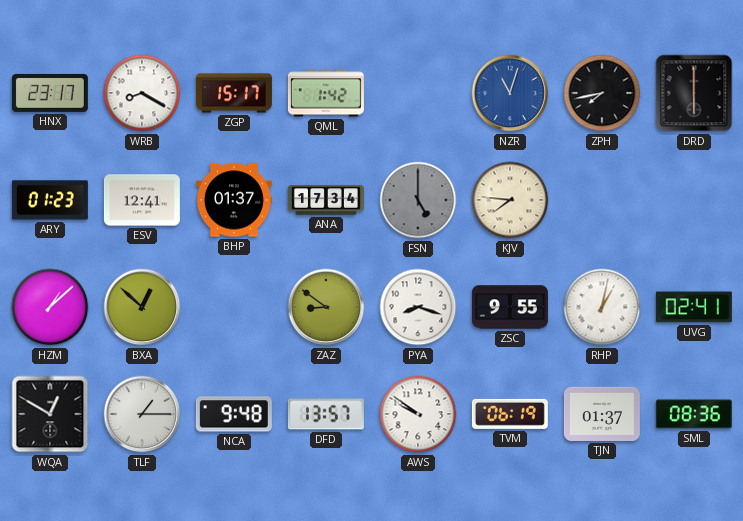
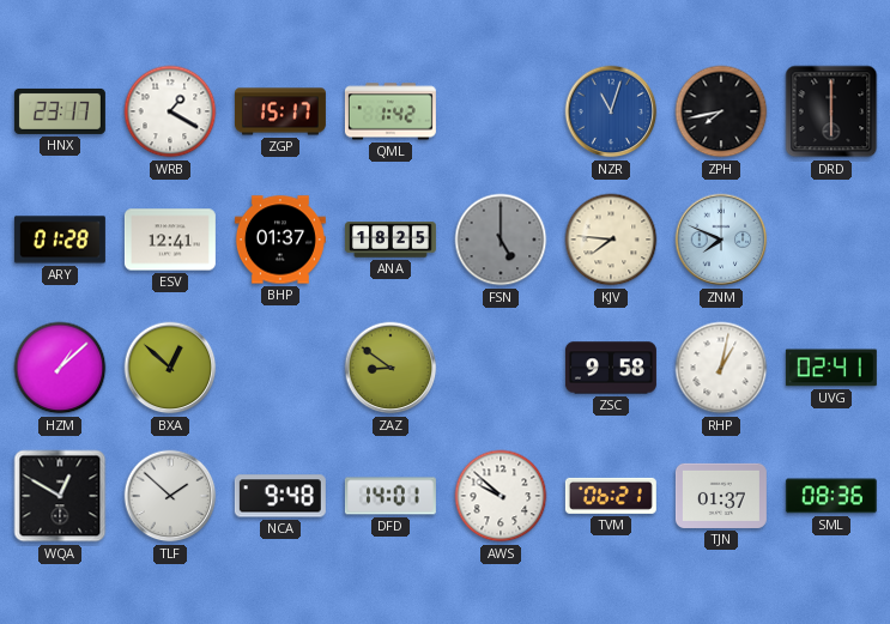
WRB: 8:20 -> 1:20
ARY: 01:23 -> 01:28
ANA: 17:34 -> 18:25
ZNM: none -> 7:49
PYA: 8:18 -> none
ZSC: 9:55 -> 9:58
TLF: 1:15 -> 1:52
DFD: 13:57 -> 14:01
AWS: 9:51 -> 9:52
TVM: 06:19 -> 06:21
